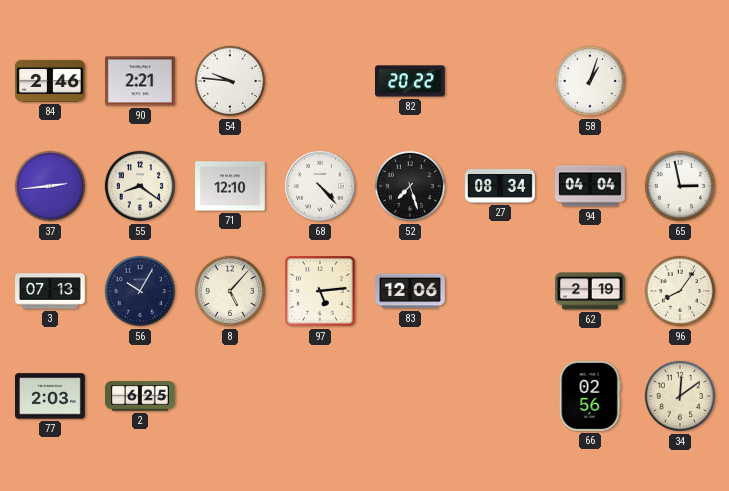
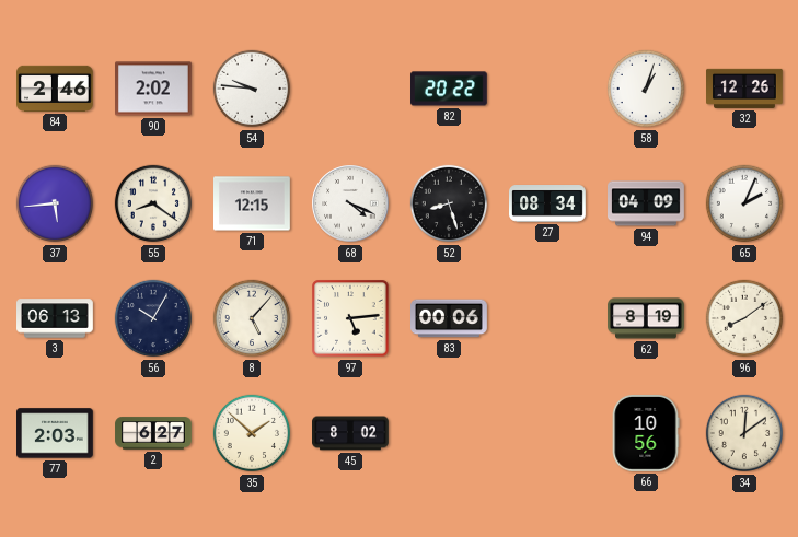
90: 2:21 -> 2:02
32: none -> 12:26
37: 2:44 -> 5:44
71: 12:10 -> 12:15
68: 4:23 -> 4:19
52: 7:27 -> 8:27
94: 04:04 -> 04:09
65: 2:58 -> 2:04
3: 07:13 -> 06:13
83: 12:06 -> 00:06
62: 2:19 -> 8:19
96: 8:06 -> 8:09
2: 6:25 -> 6:27
35: none -> 1:52
45: none -> 8:02
66: 02:56 -> 10:56
